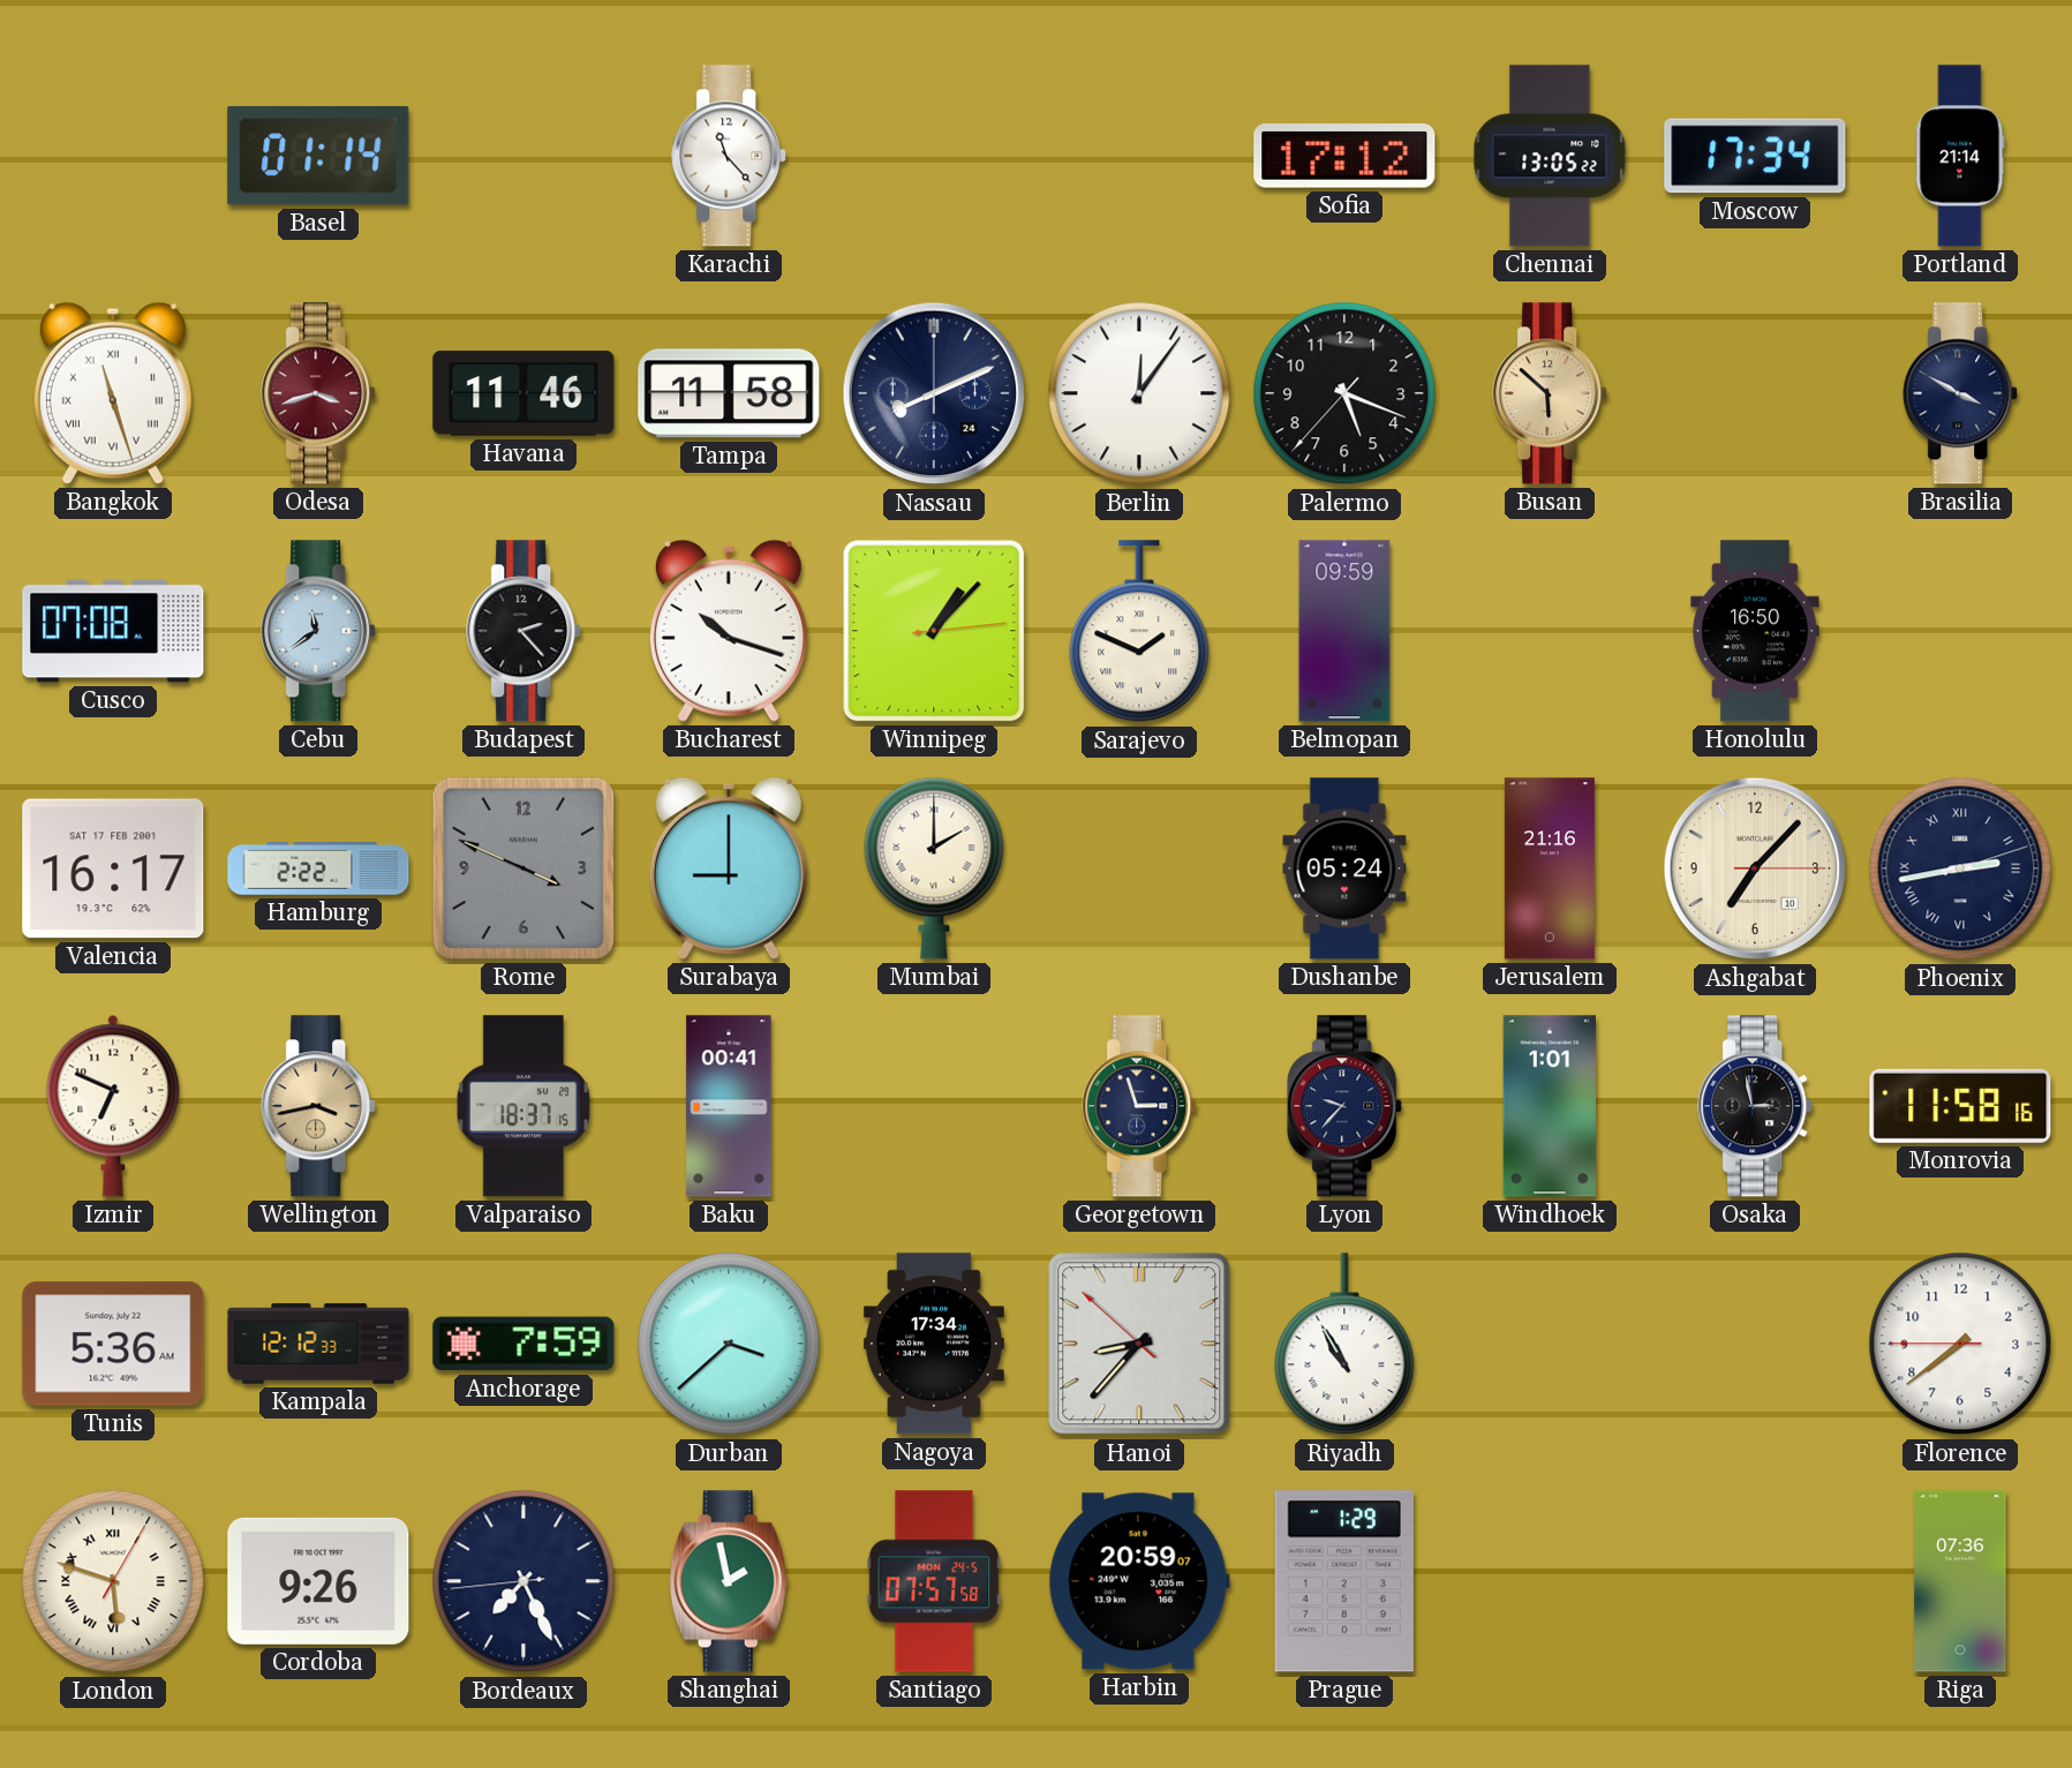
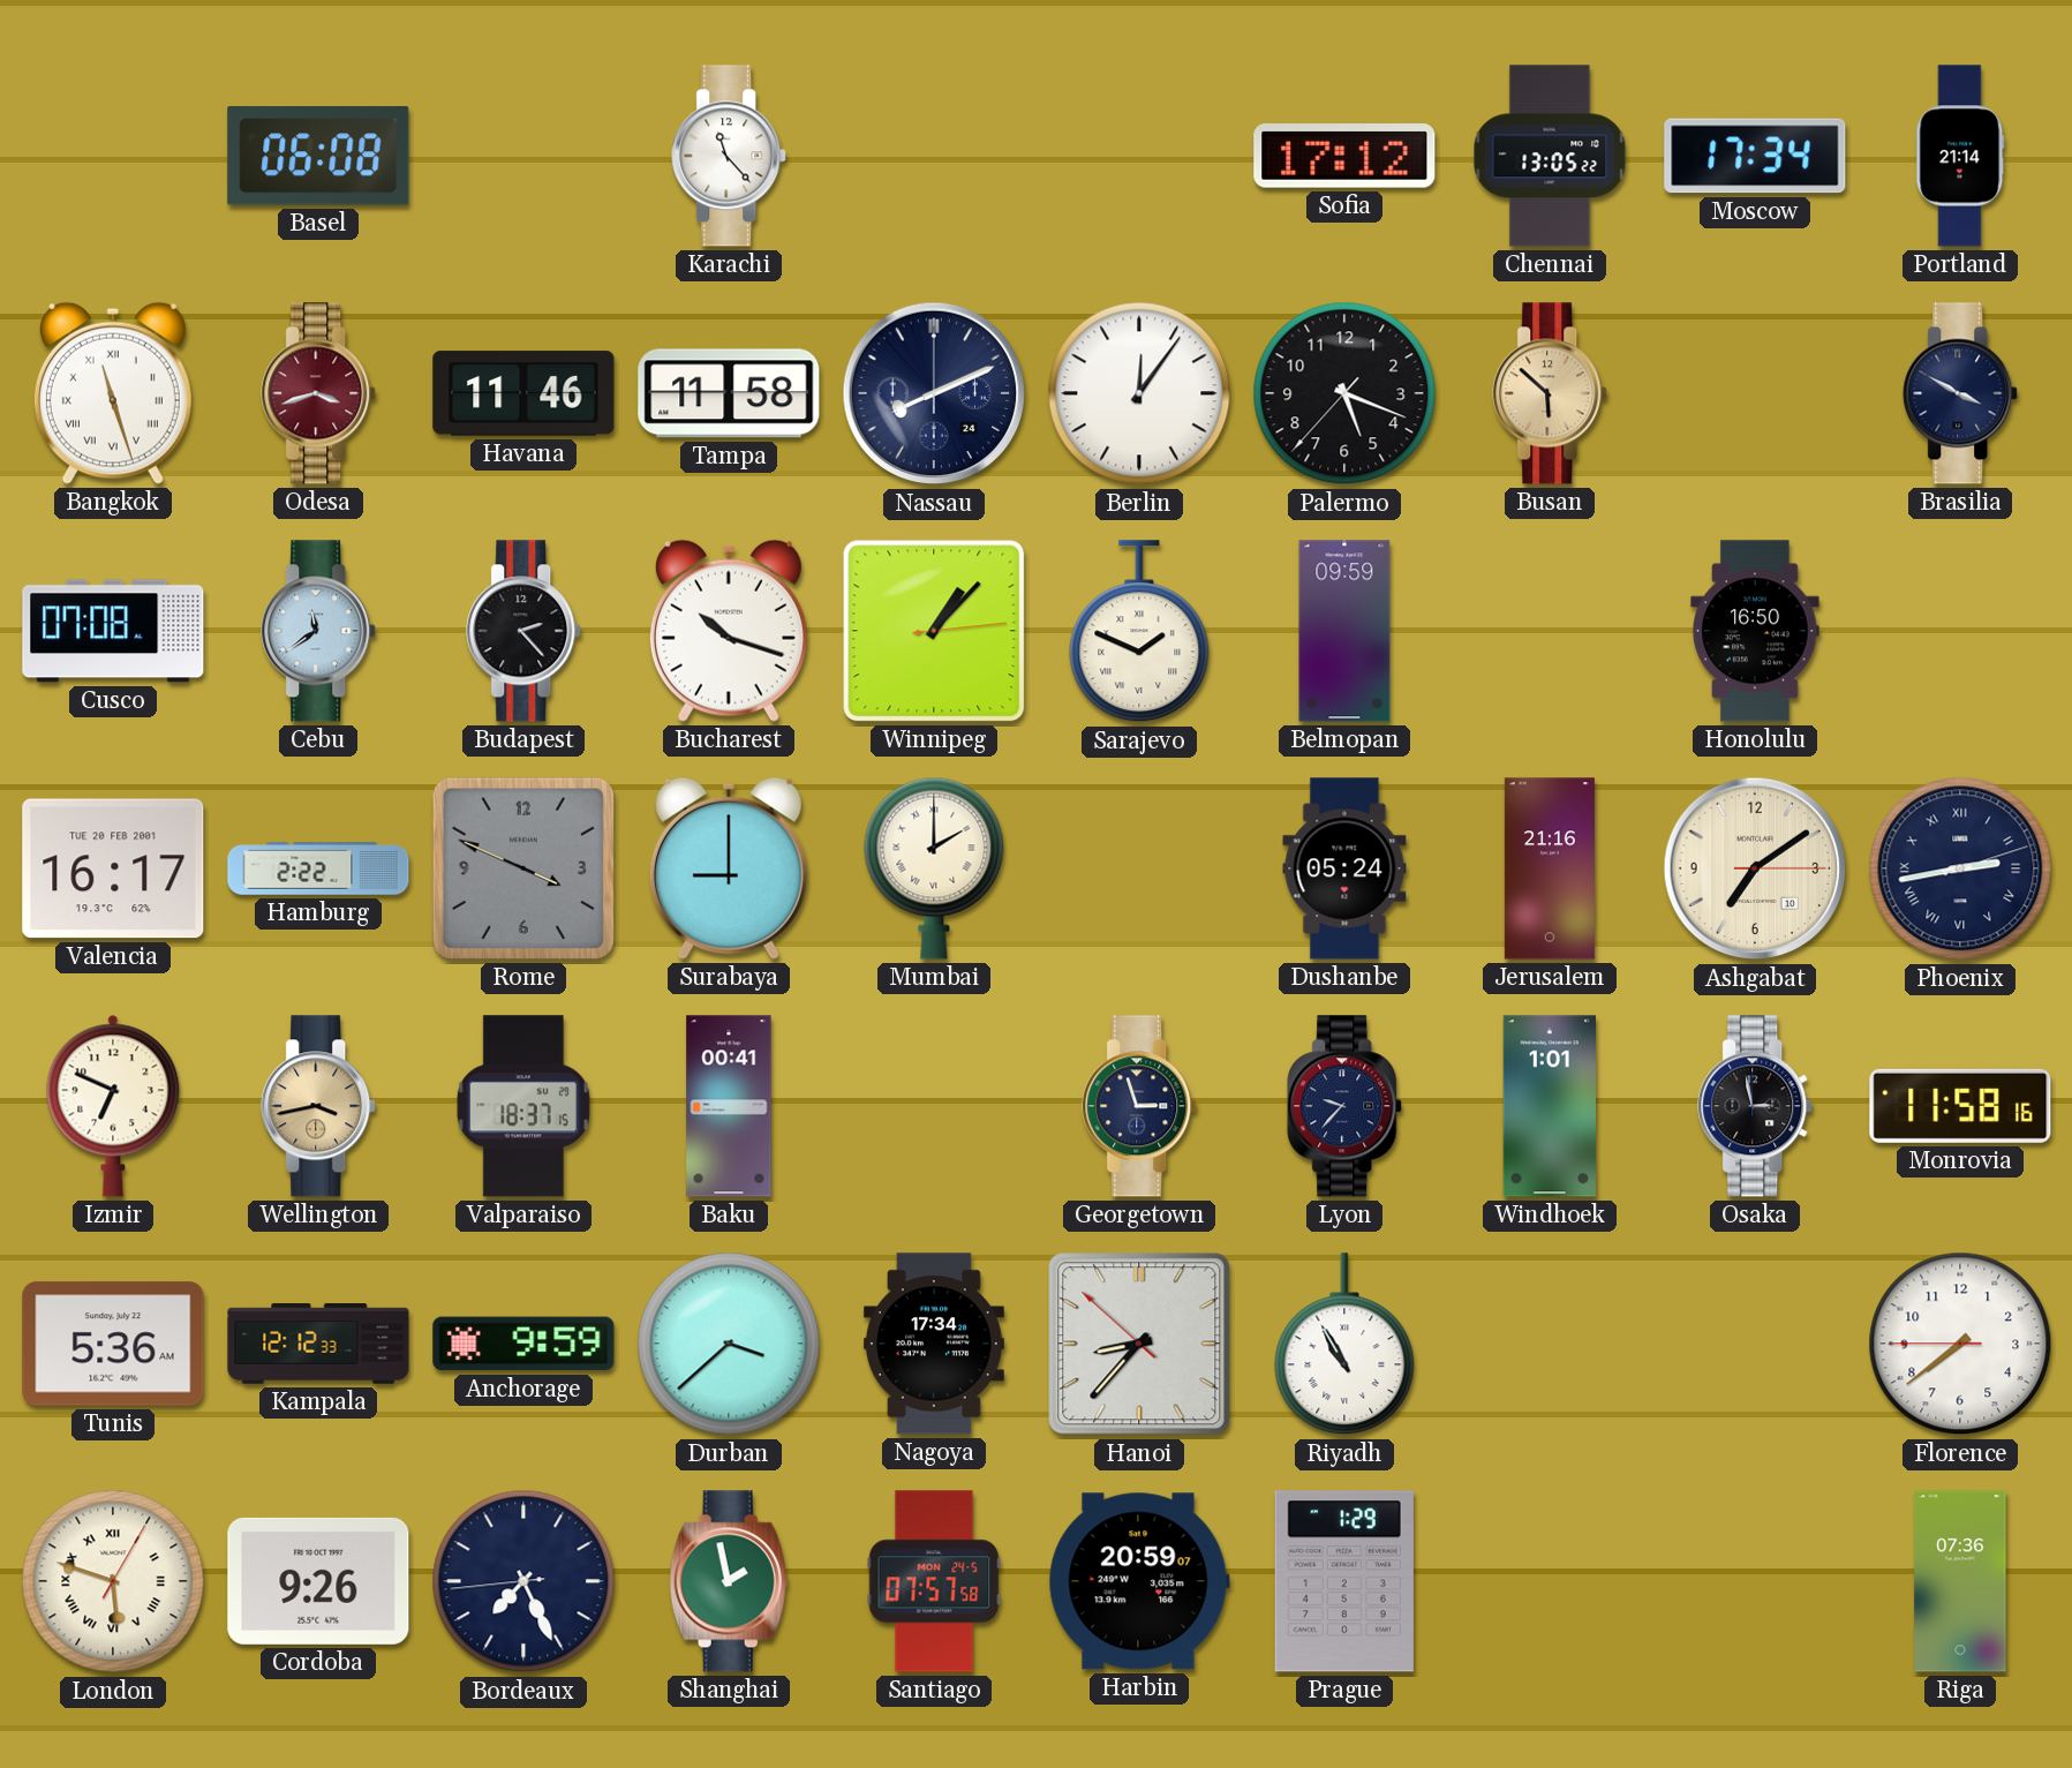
Basel: 01:14 -> 06:08
Valencia date: SAT 17 FEB 2001 -> TUE 20 FEB 2001
Ashgabat: 7:07 -> 7:09
Anchorage: 7:59 -> 9:59
